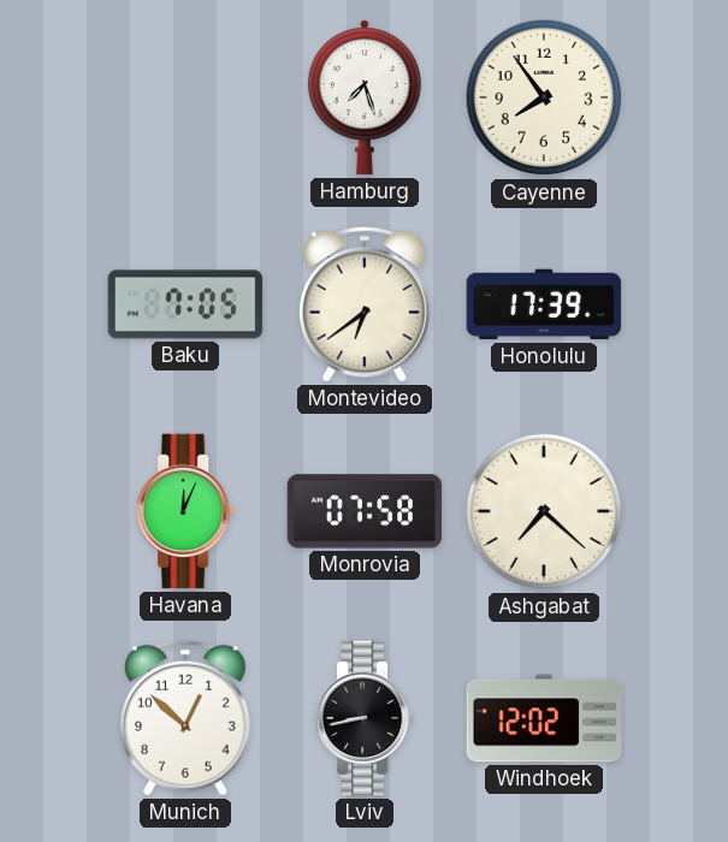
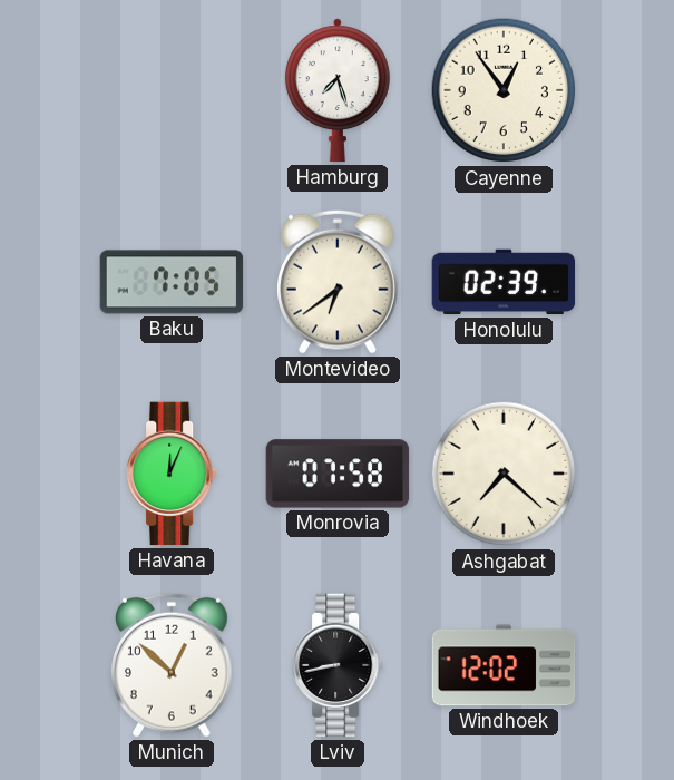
Cayenne: 7:54 -> 12:54
Honolulu: 17:39 -> 02:39
